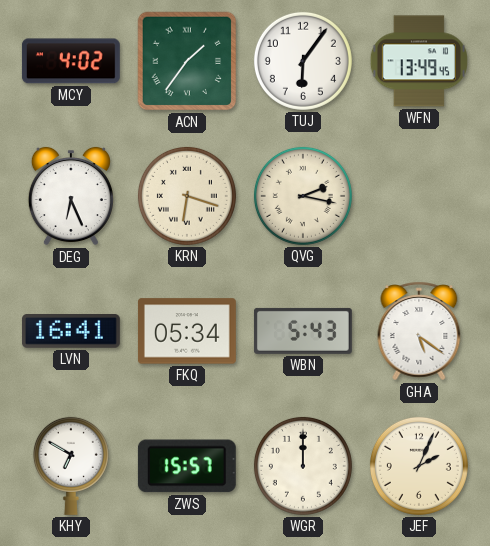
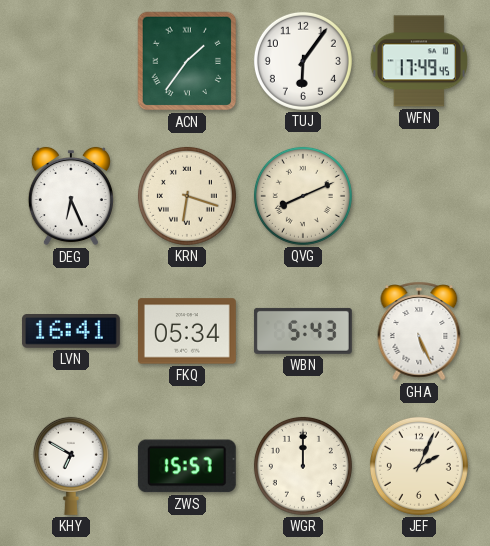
MCY: 4:02 -> none
WFN: 13:49 -> 17:49
QVG: 2:17 -> 8:11
GHA: 5:21 -> 5:26
